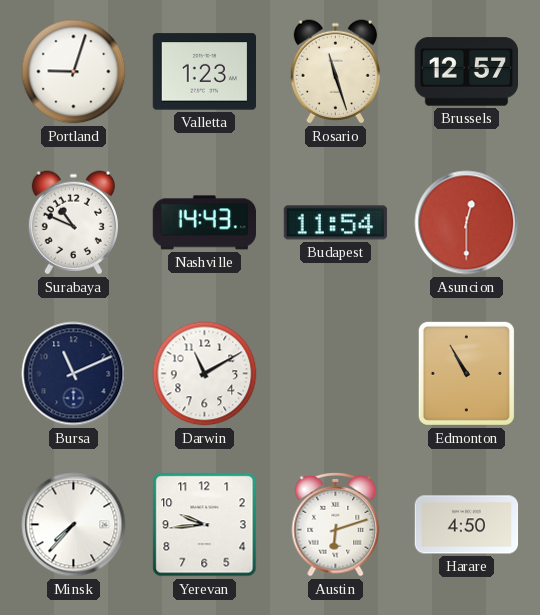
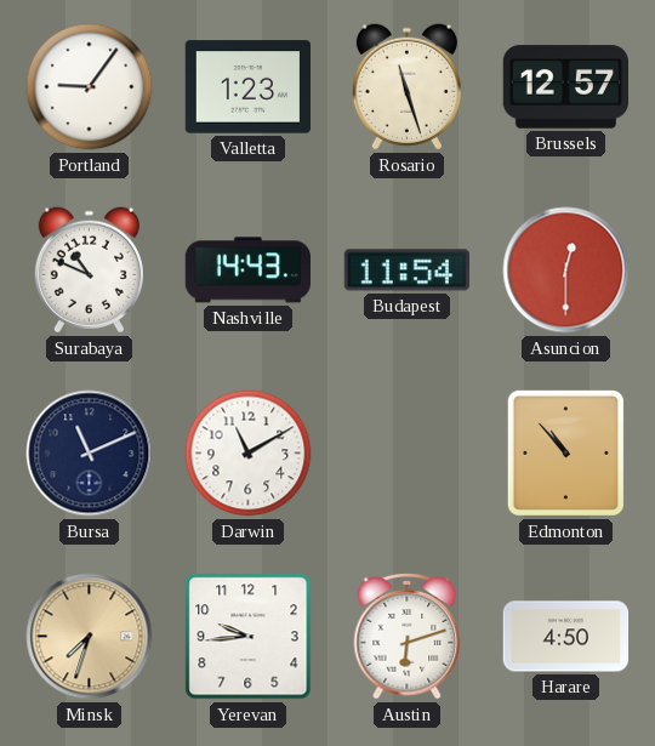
Portland: 9:03 -> 9:06
Edmonton: 10:55 -> 10:53
Minsk: 7:37 -> 7:33
Minsk dial: white -> champagne
